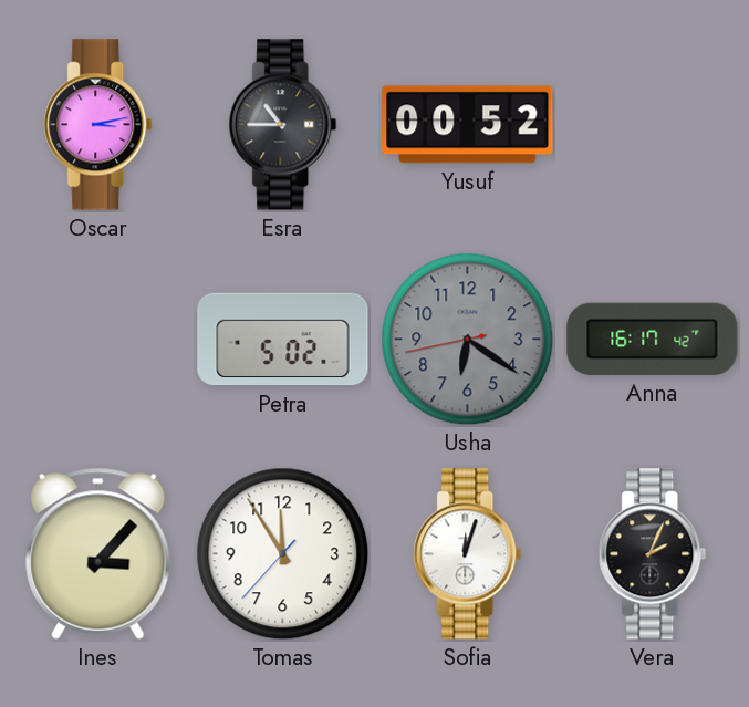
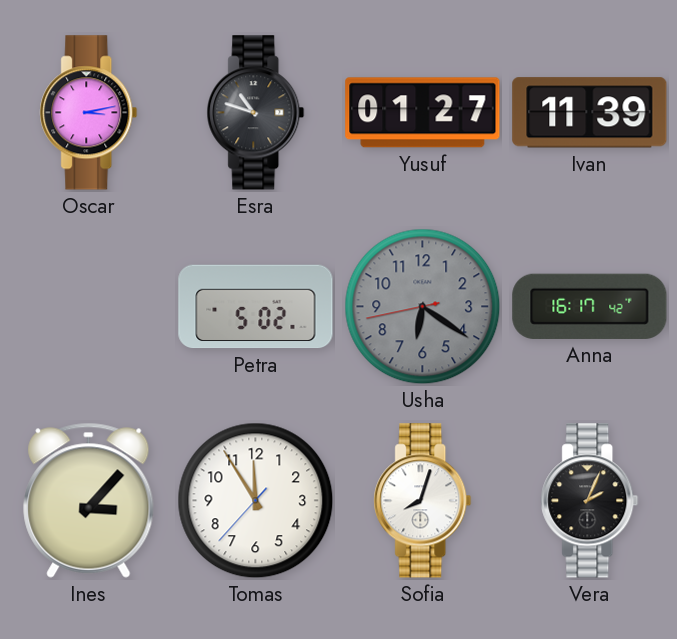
Esra: 10:45 -> 10:48
Yusuf: 00:52 -> 01:27
Ivan: none -> 11:39
Sofia: 12:03 -> 8:03
